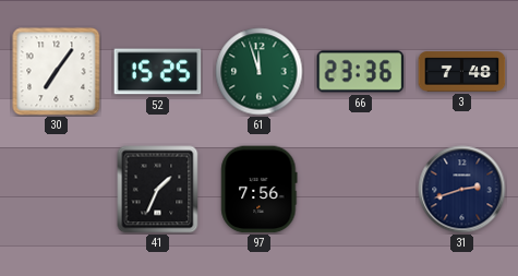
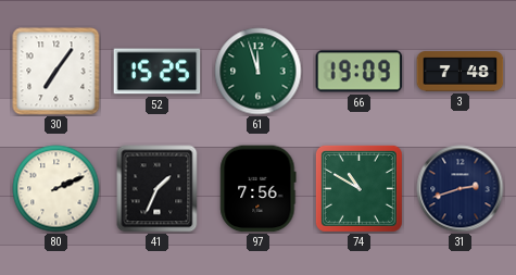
66: 23:36 -> 19:09
80: none -> 2:11
74: none -> 10:50
